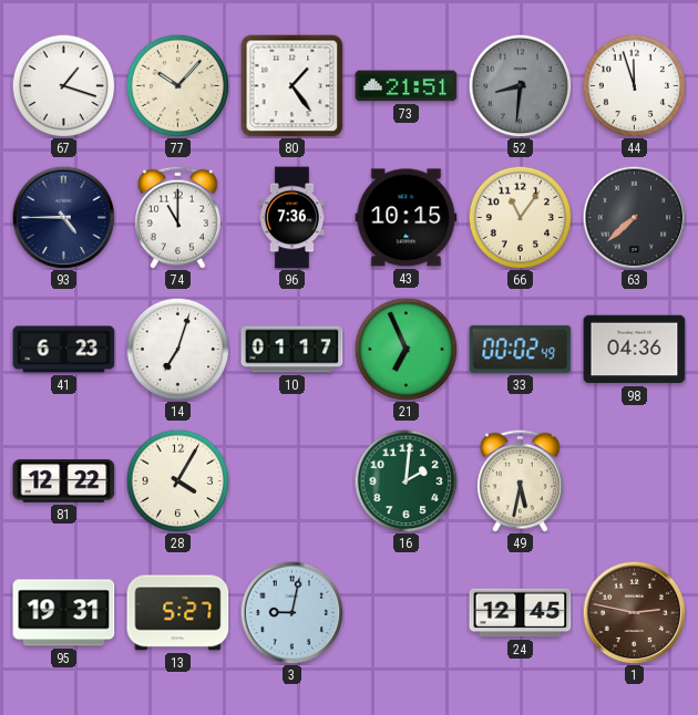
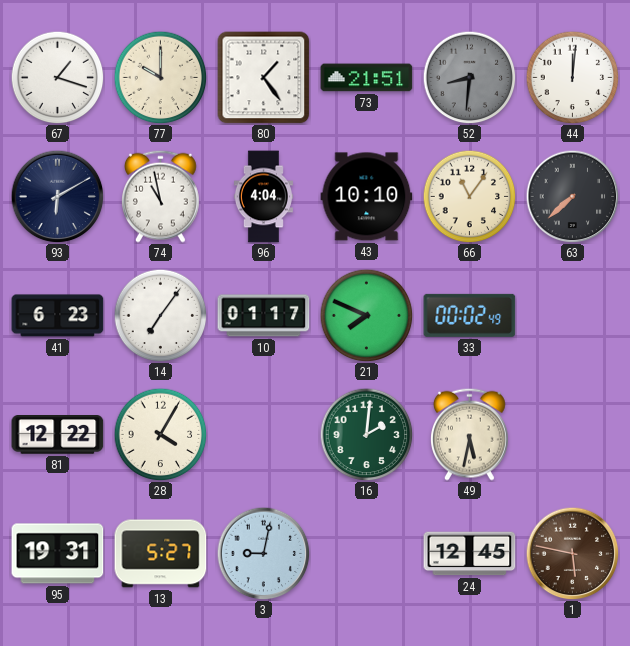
77: 10:07 -> 10:00
44: 11:57 -> 12:01
93: 4:45 -> 6:10
74: 11:00 -> 10:58
96: 7:36 -> 4:04
43: 10:15 -> 10:10
14: 7:03 -> 7:06
21: 6:56 -> 7:49
98: 04:36 -> none
1: 2:47 -> 5:47
